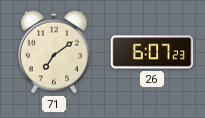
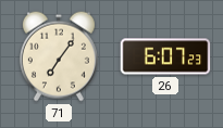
71: 7:09 -> 7:06
